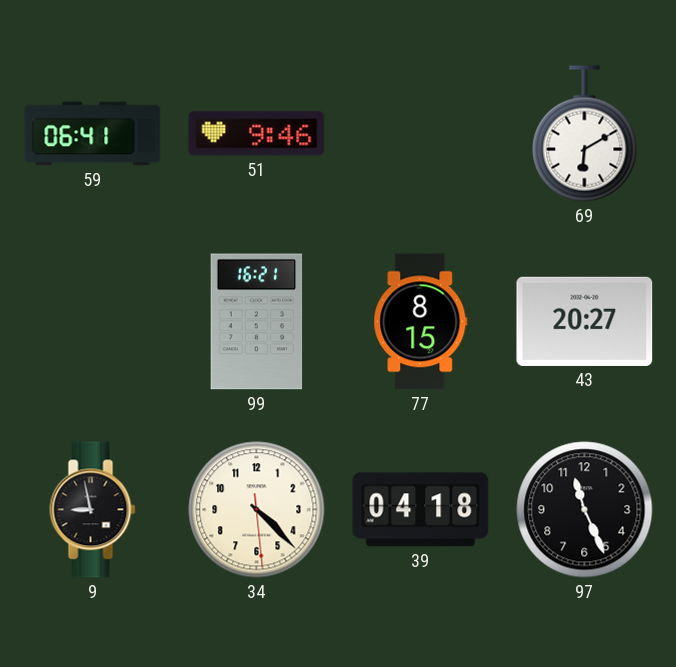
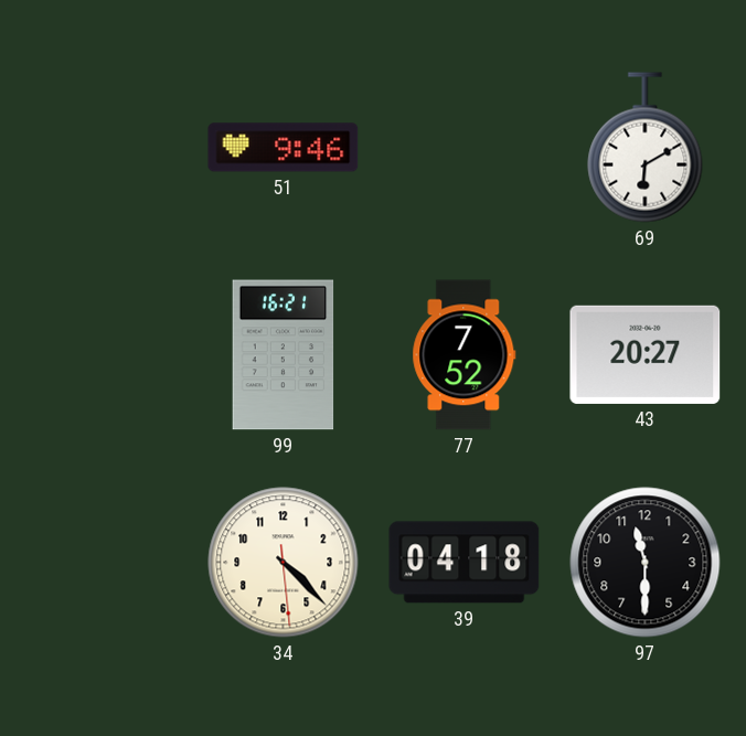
59: 06:41 -> none
77: 8:15 -> 7:52
9: 8:58 -> none
97: 11:26 -> 11:30
